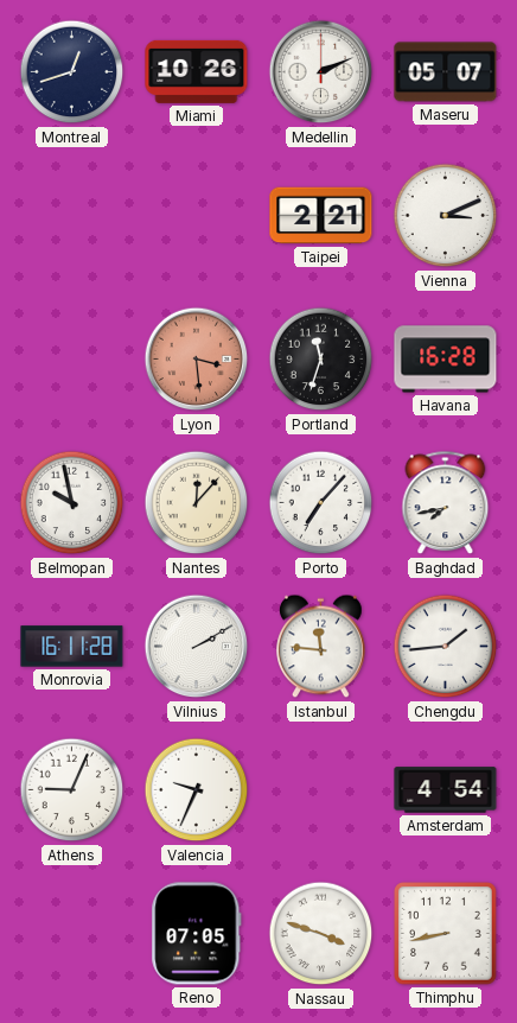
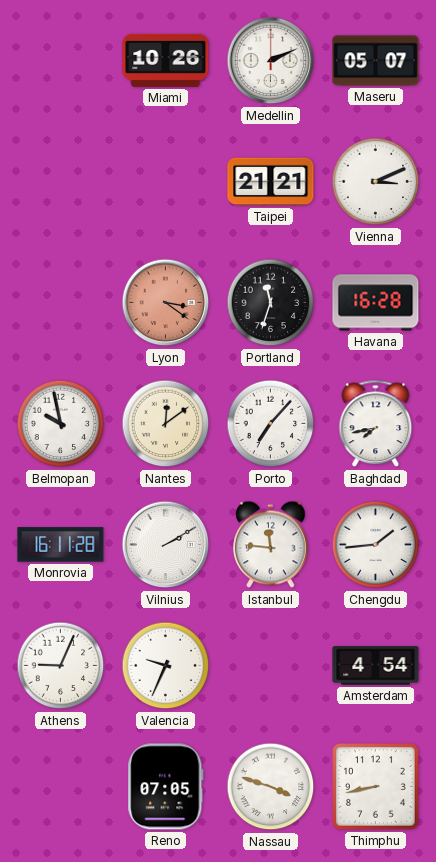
Montreal: 12:42 -> none
Taipei: 2:21 -> 21:21
Lyon: 3:29 -> 3:21
Nantes: 12:07 -> 12:09
